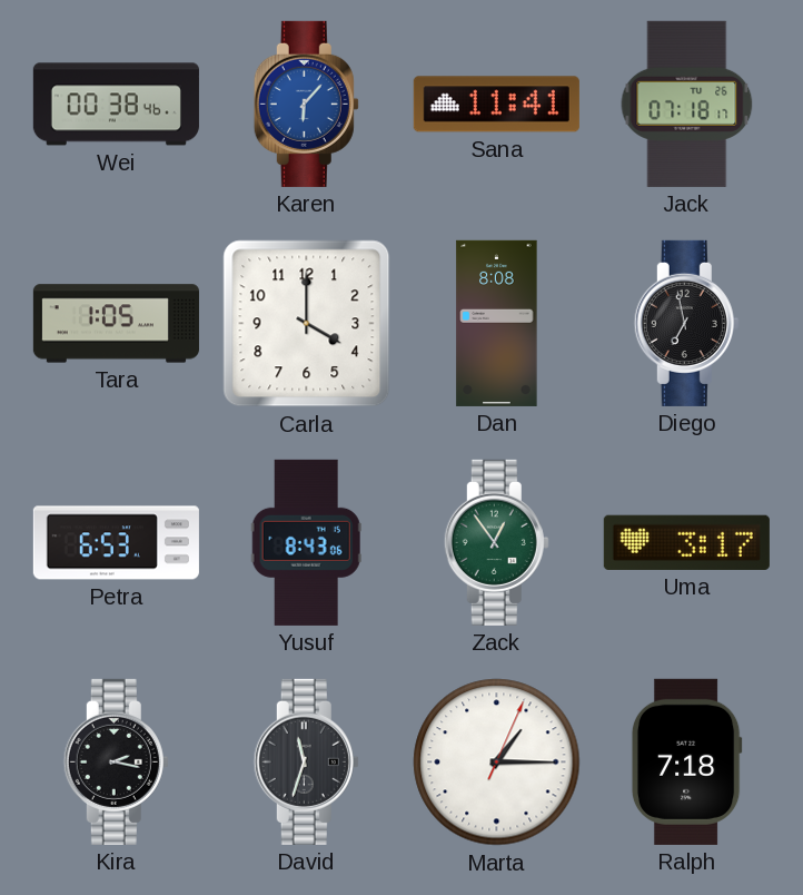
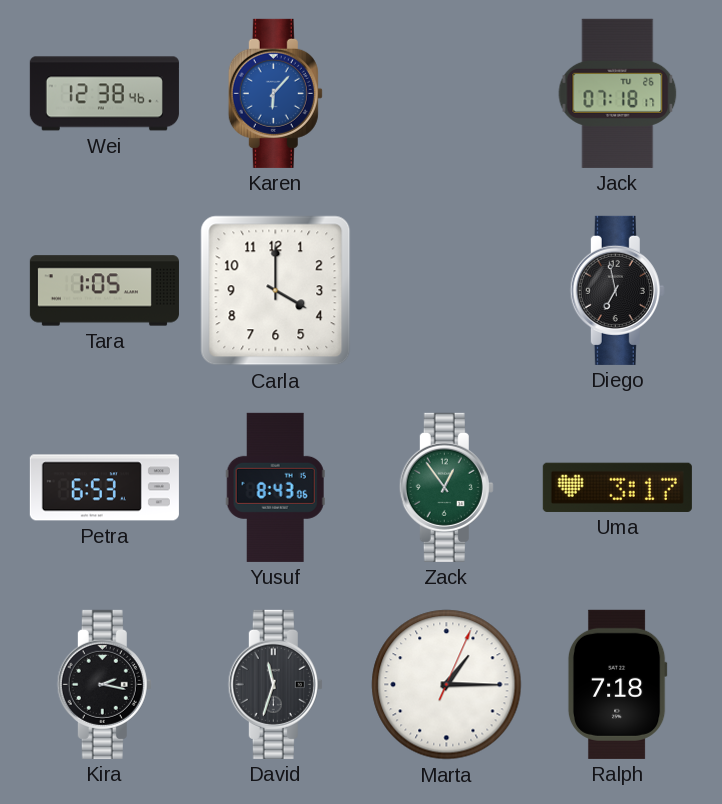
Wei: 00:38 -> 12:38
Sana: 11:41 -> none
Dan: 8:08 -> none
